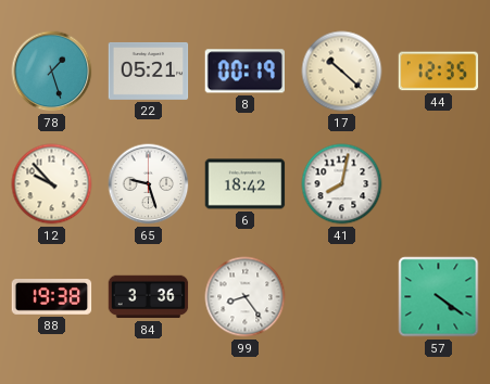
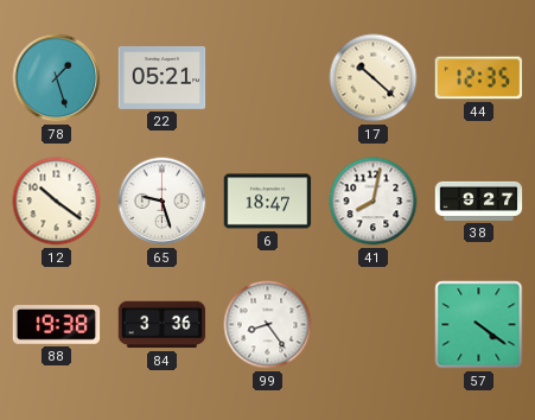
8: 00:19 -> none
12: 9:53 -> 10:21
6: 18:42 -> 18:47
38: none -> 9:27
